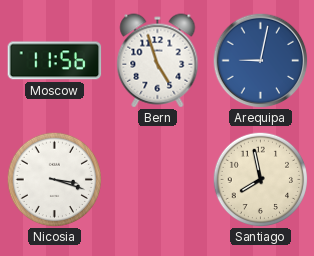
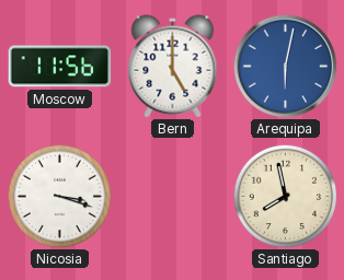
Bern: 4:57 -> 5:00
Arequipa: 9:02 -> 6:02
